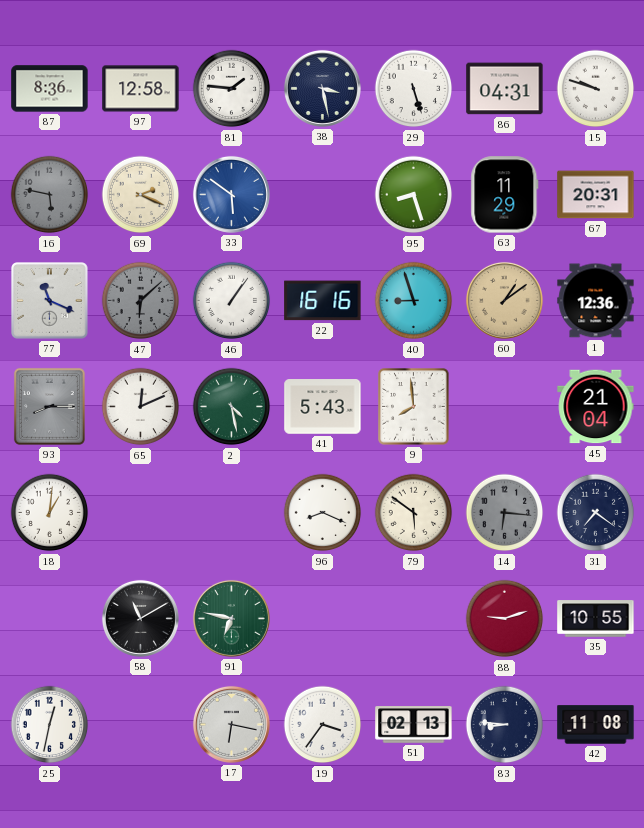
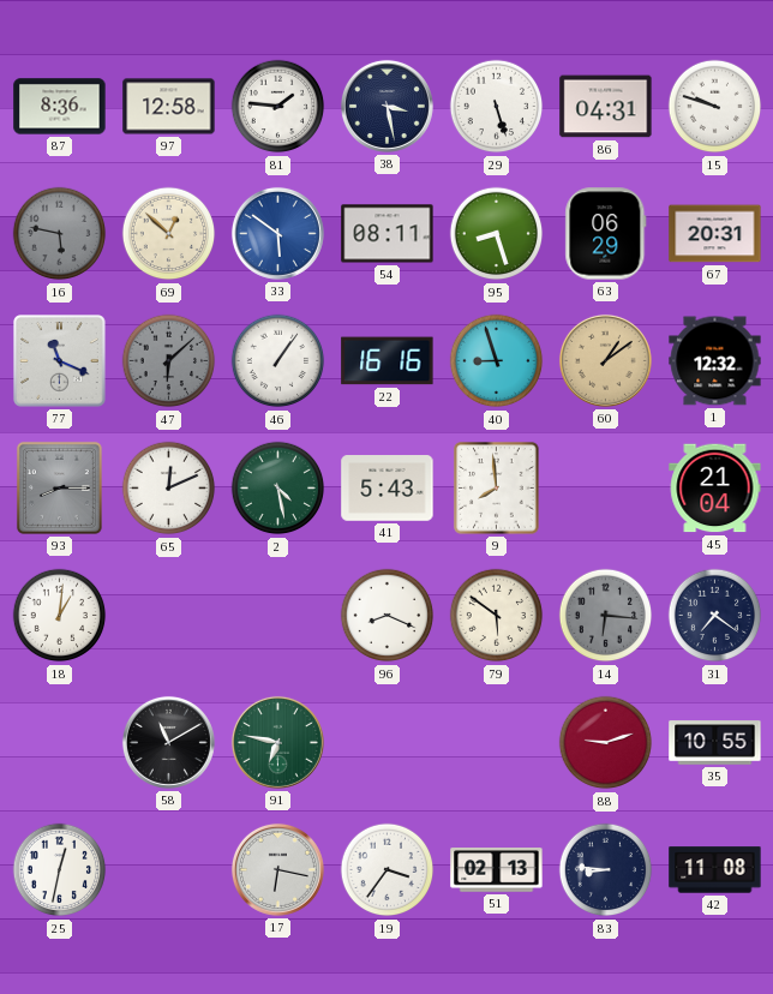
69: 2:19 -> 12:52
54: none -> 08:11
63: 11:29 -> 06:29
1: 12:36 -> 12:32
